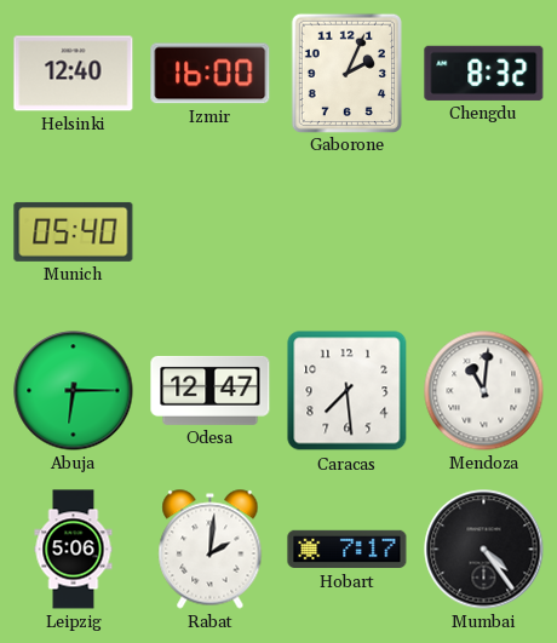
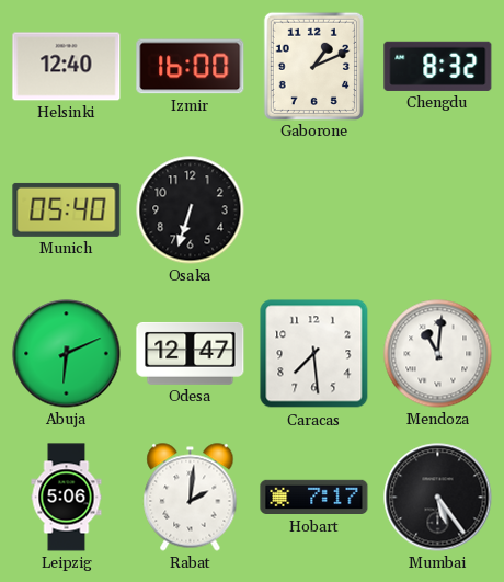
Gaborone: 2:04 -> 1:11
Osaka: none -> 6:33
Abuja: 6:15 -> 6:11
Mumbai: 4:24 -> 5:24
